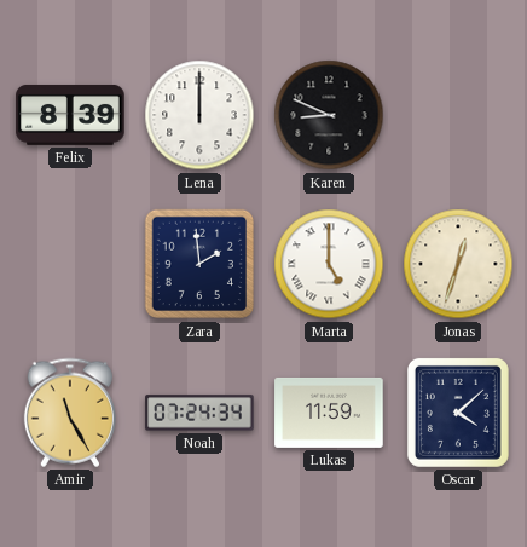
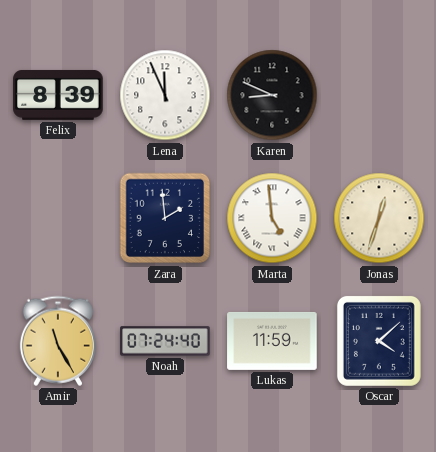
Lena: 12:00 -> 11:56
Marta: 5:00 -> 4:59
Noah: 07:24:34 -> 07:24:40
